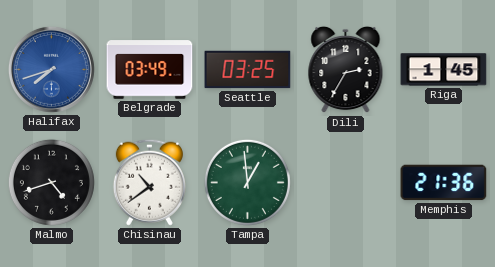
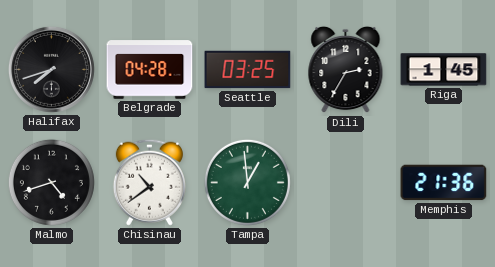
Halifax dial: blue -> black
Belgrade: 03:49 -> 04:28
